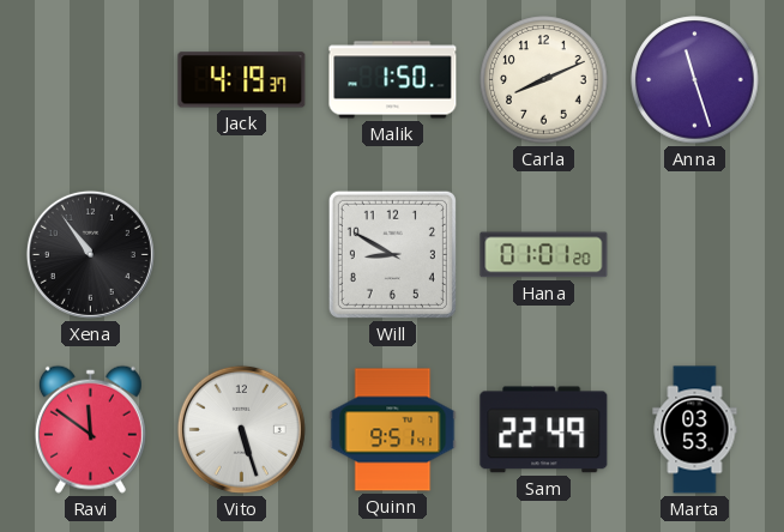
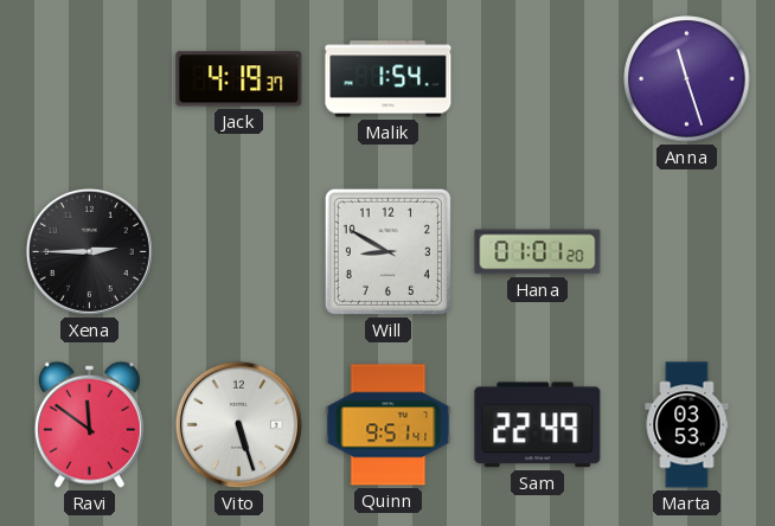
Malik: 1:50 -> 1:54
Carla: 8:11 -> none
Xena: 10:54 -> 2:45
